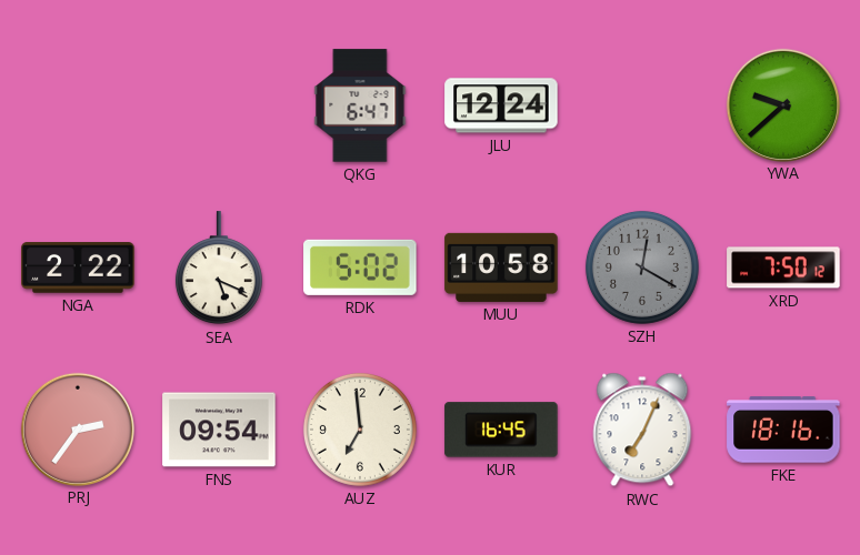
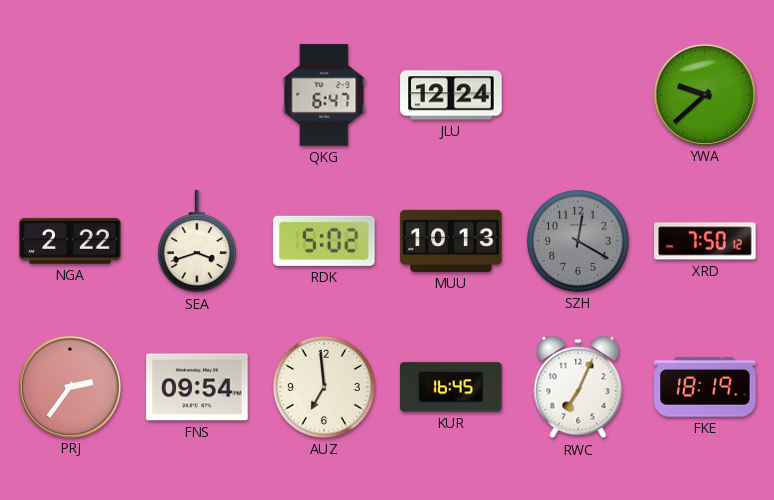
SEA: 5:19 -> 3:42
MUU: 10:58 -> 10:13
FKE: 18:16 -> 18:19
